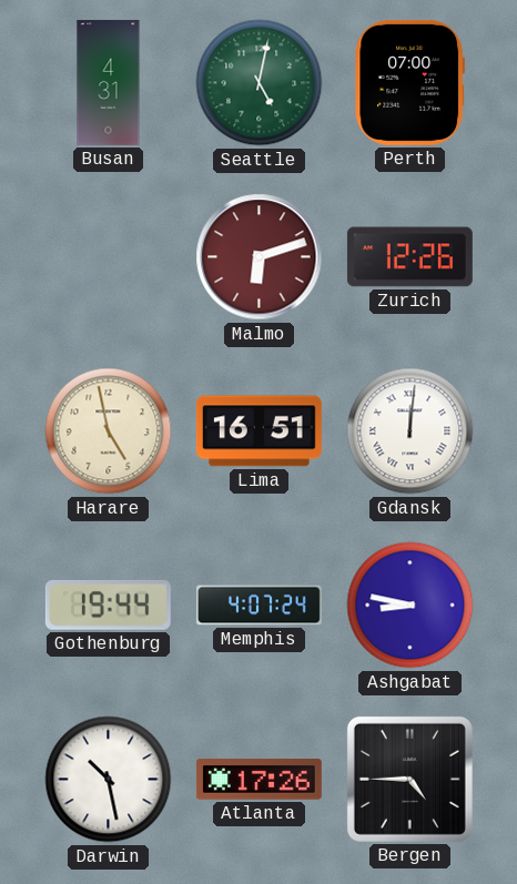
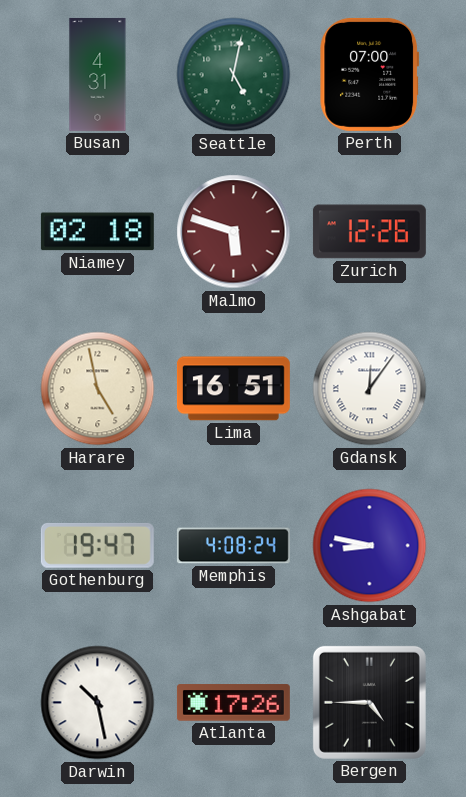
Niamey: none -> 02:18
Malmo: 6:12 -> 5:48
Gdansk: 12:01 -> 12:06
Gothenburg: 19:44 -> 19:47
Memphis: 4:07 -> 4:08
